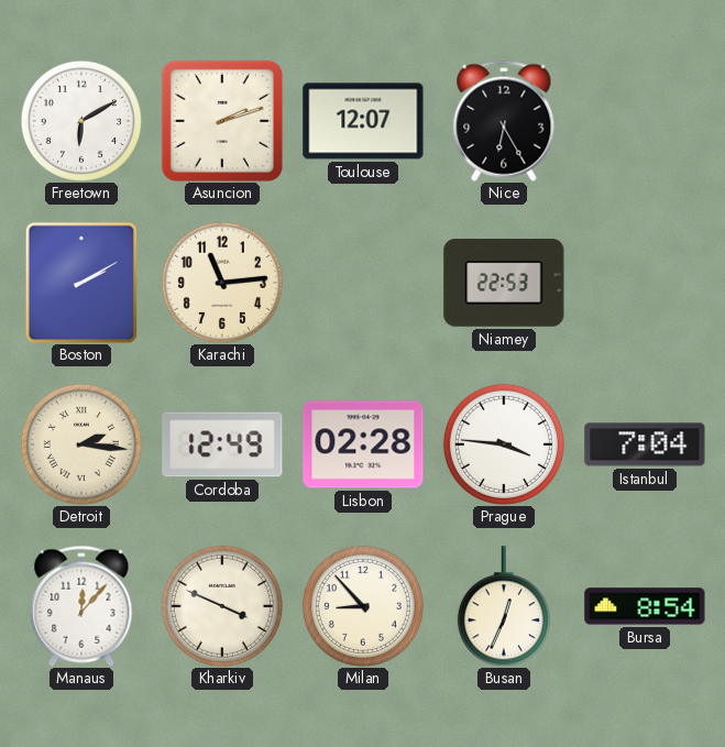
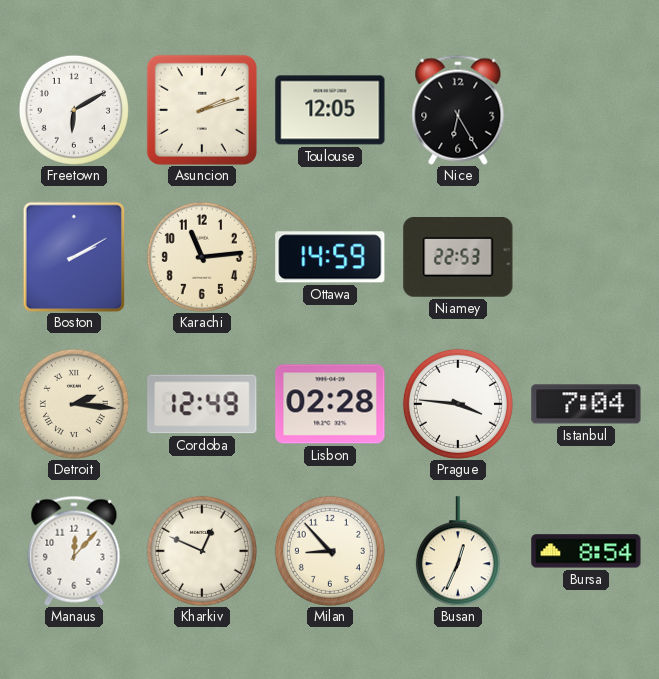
Toulouse: 12:07 -> 12:05
Ottawa: none -> 14:59
Kharkiv: 3:49 -> 12:49
